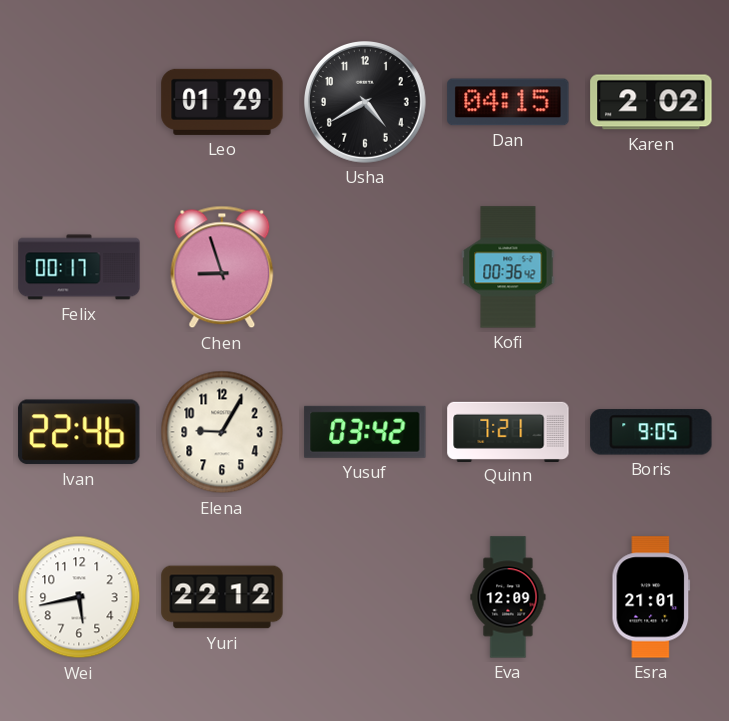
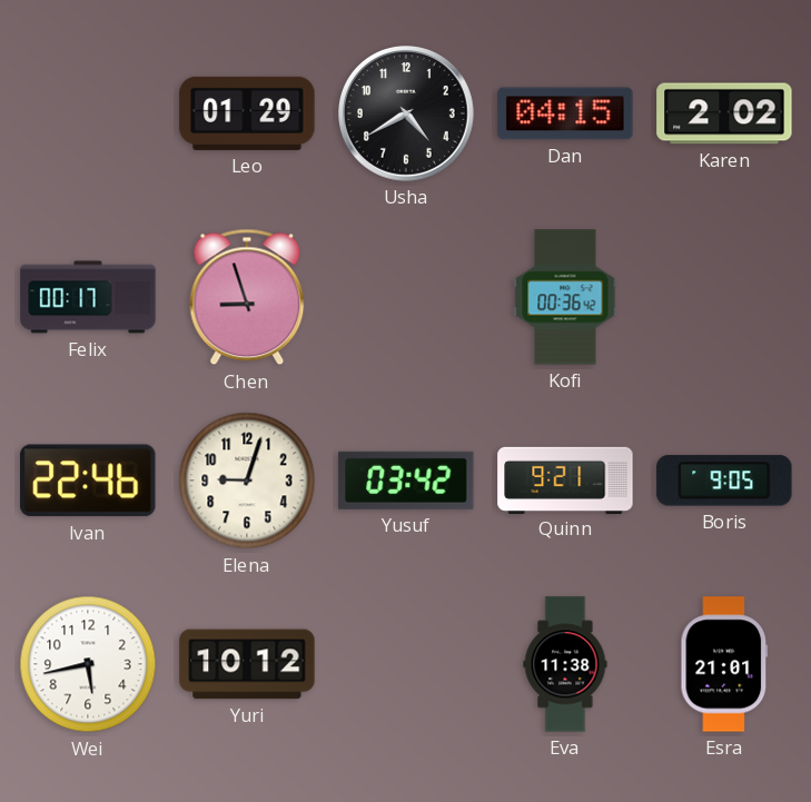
Elena: 9:05 -> 9:03
Quinn: 7:21 -> 9:21
Yuri: 22:12 -> 10:12
Eva: 12:09 -> 11:38
